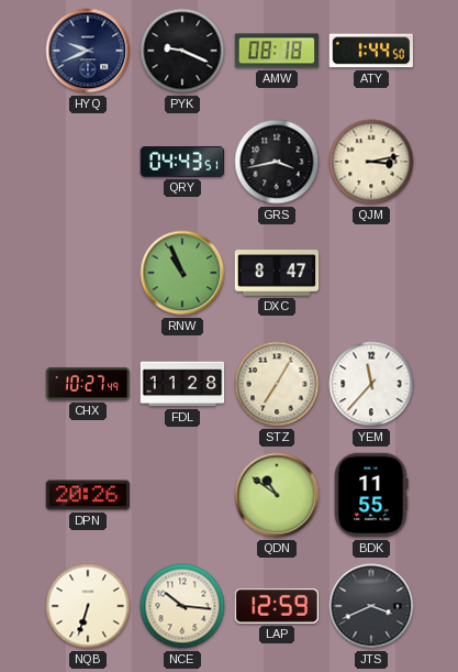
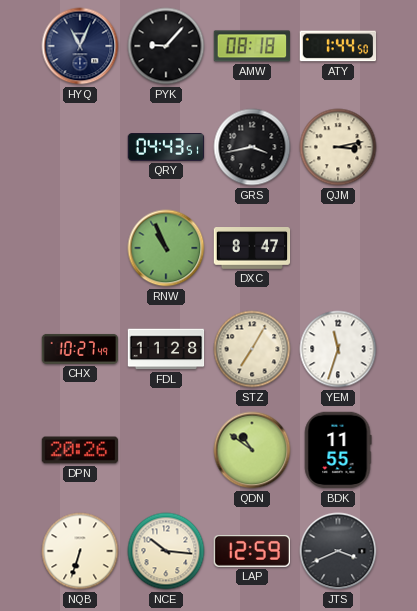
HYQ: 9:41 -> 11:04
PYK: 9:19 -> 9:07
YEM: 11:37 -> 11:33
